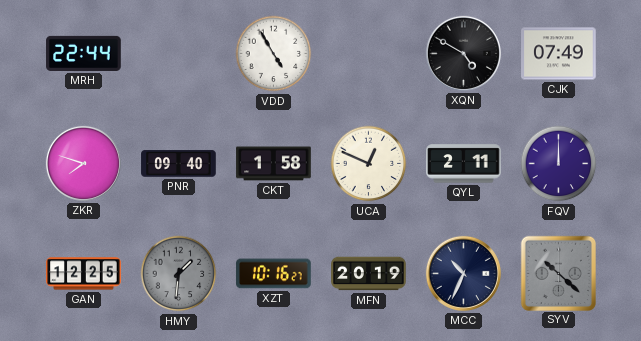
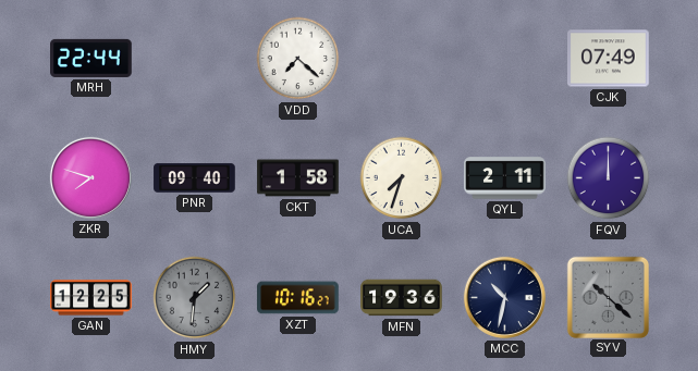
VDD: 4:55 -> 7:22
XQN: 4:50 -> none
UCA: 12:49 -> 7:33
MFN: 20:19 -> 19:36
MCC: 10:34 -> 10:32
